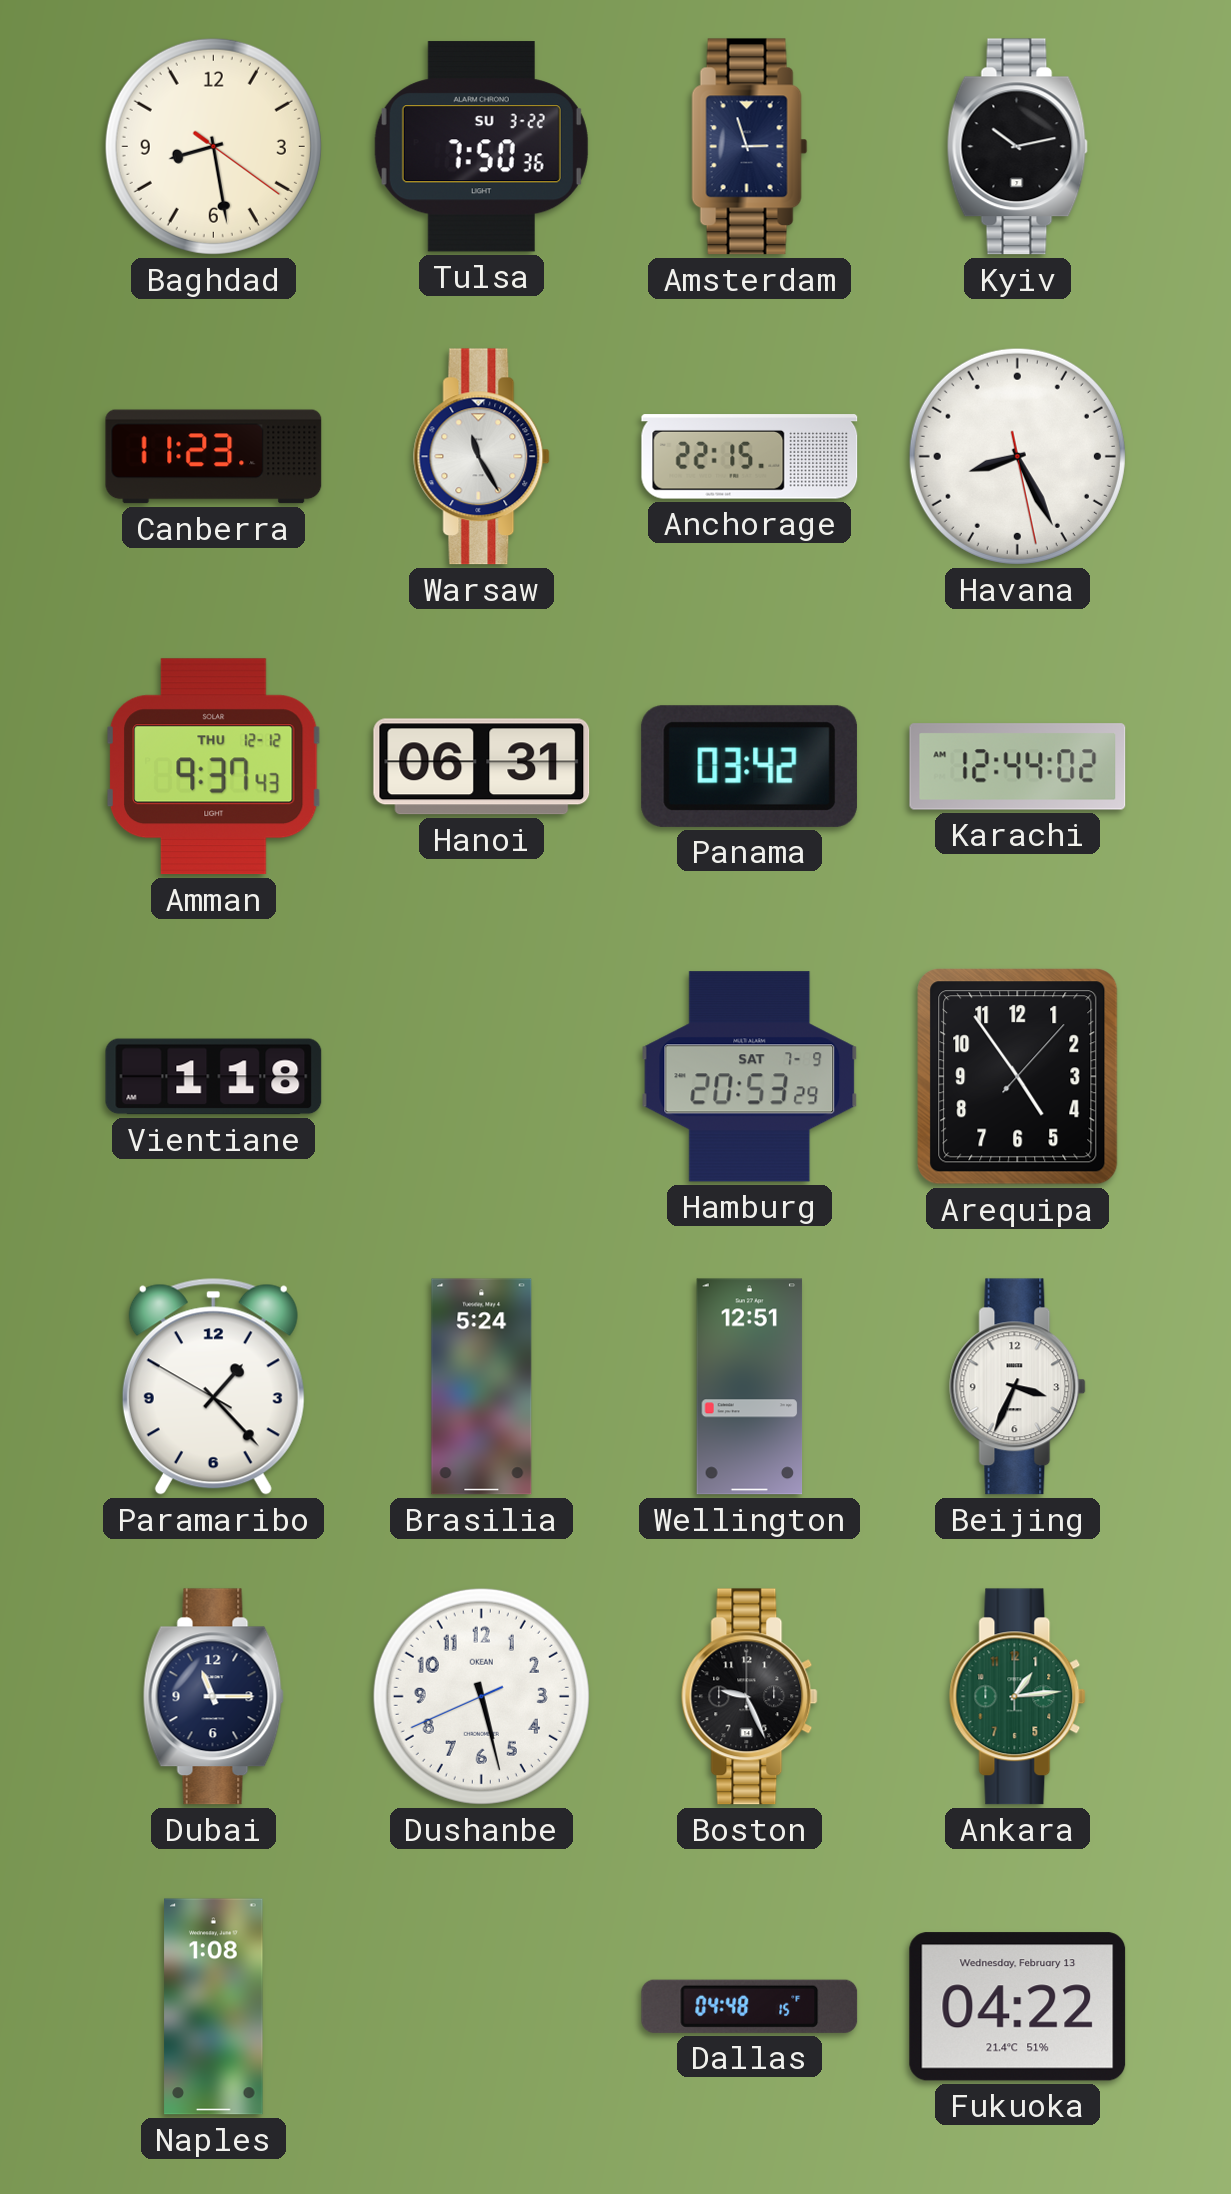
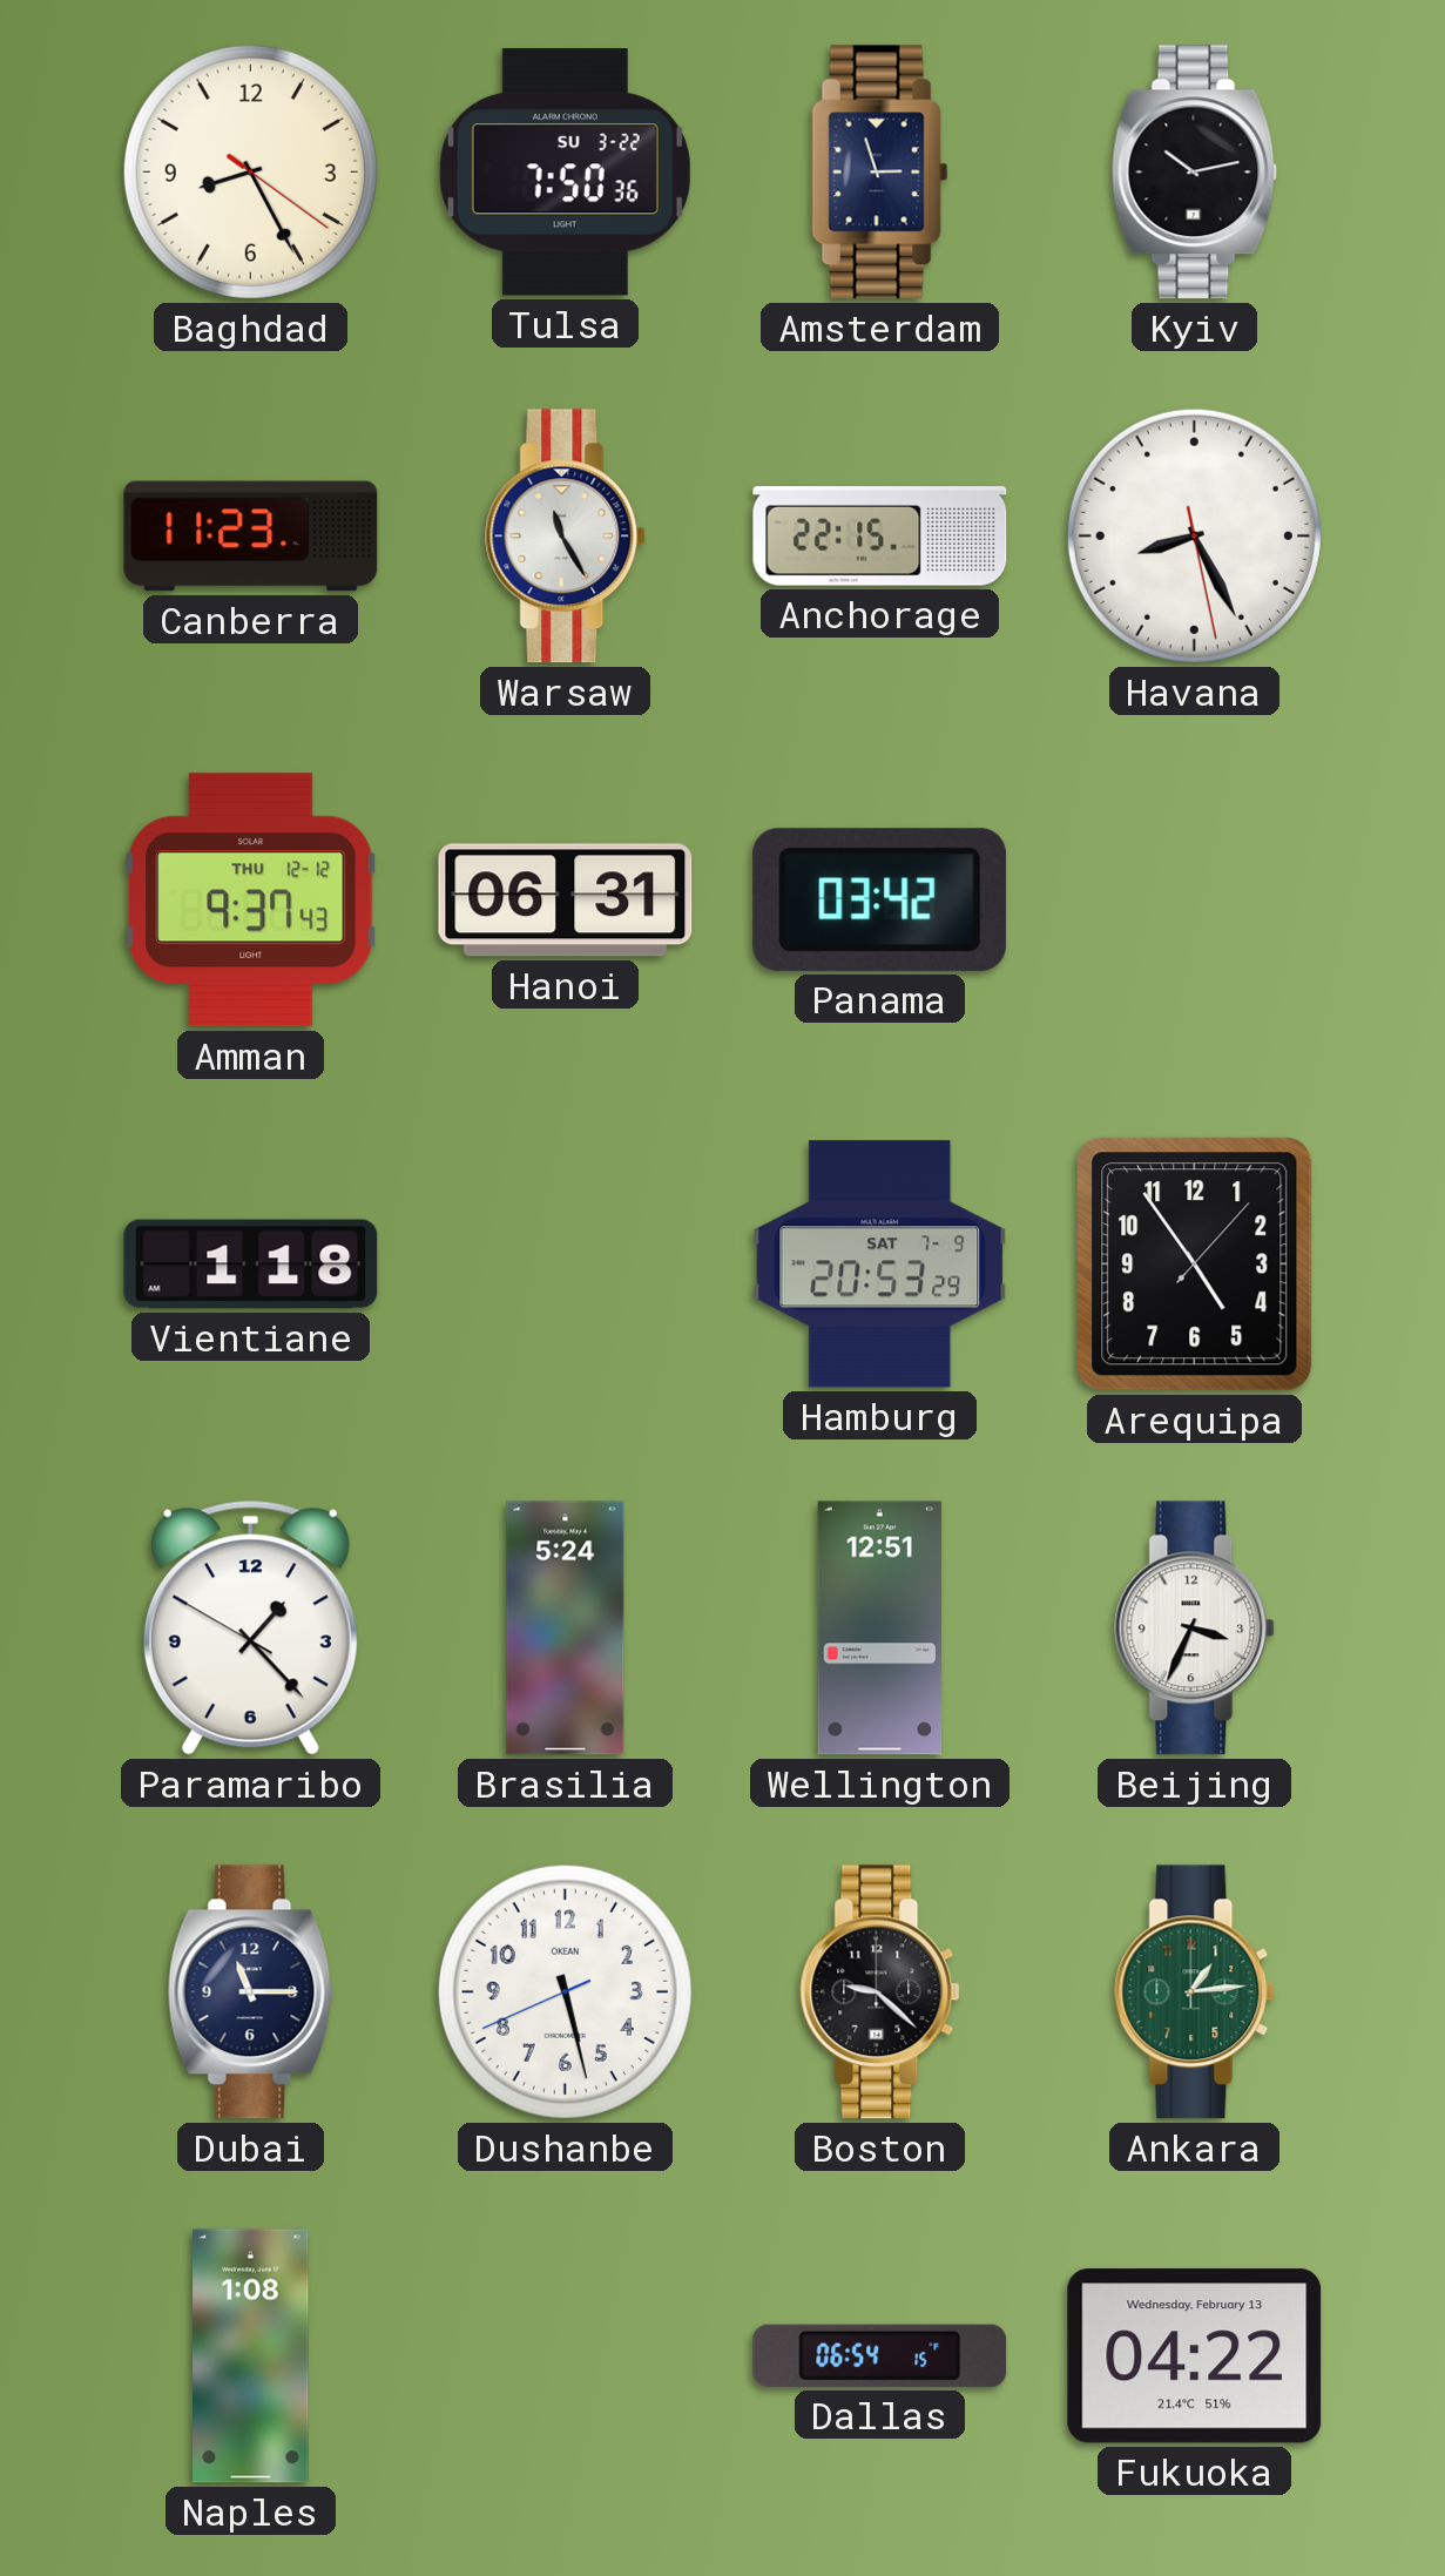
Baghdad: 8:28 -> 8:25
Karachi: 12:44 -> none
Boston: 9:26 -> 9:22
Dallas: 04:48 -> 06:54
